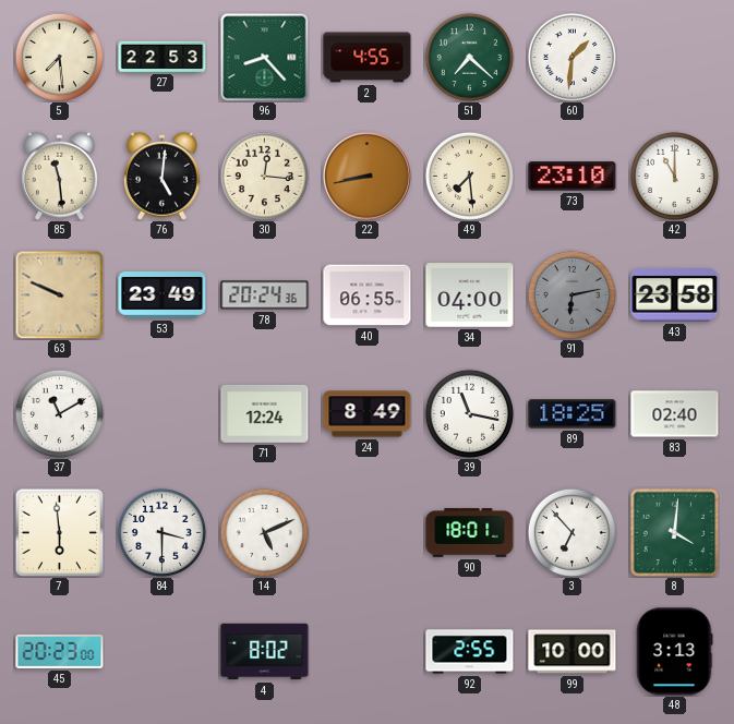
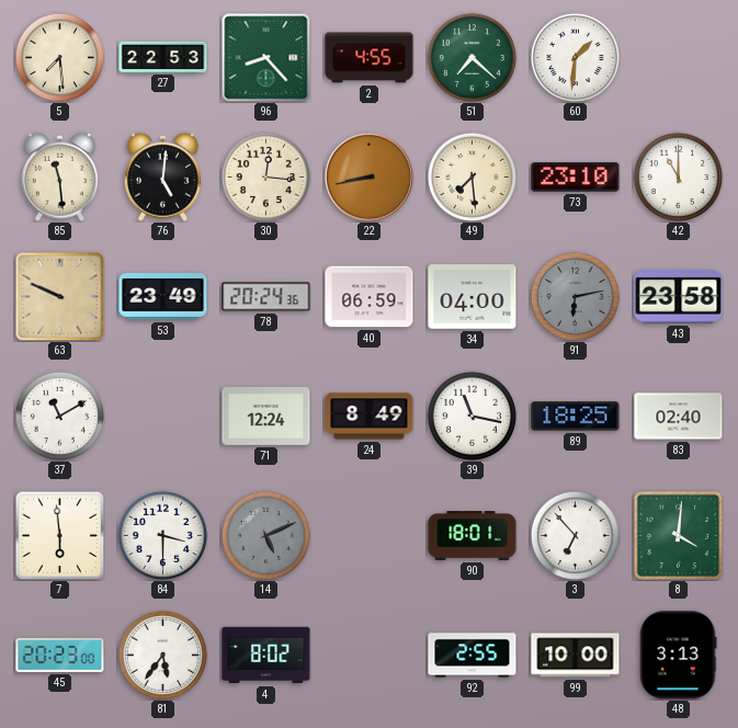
40: 06:55 -> 06:59
14 dial: white -> grey
81: none -> 5:36
